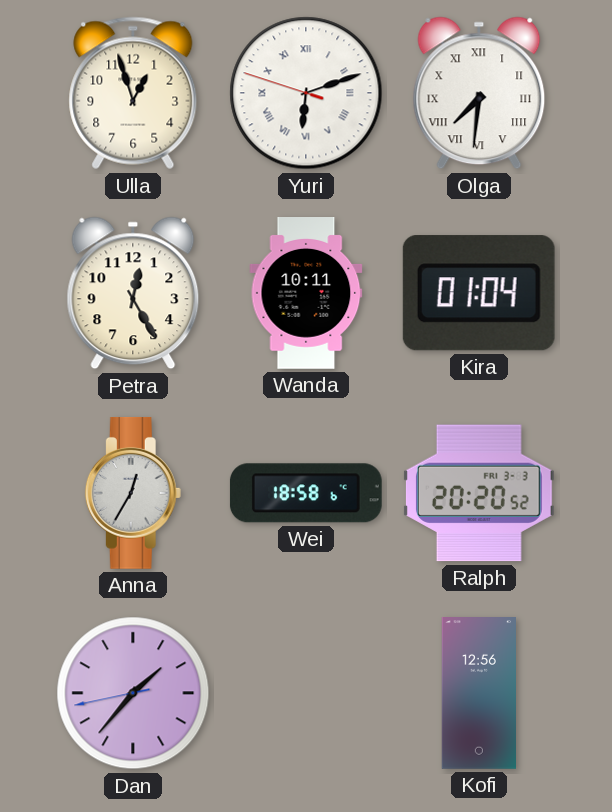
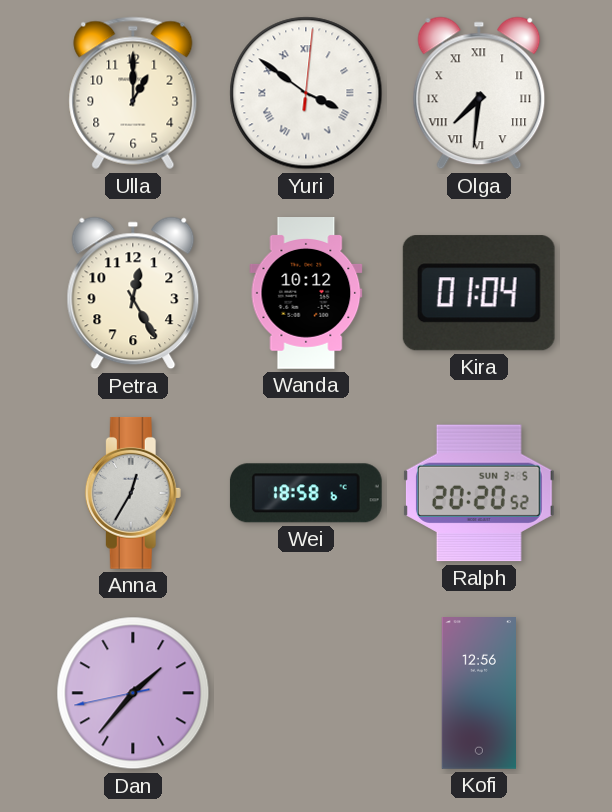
Ulla: 12:57 -> 1:00
Yuri: 6:11 -> 3:51
Wanda: 10:11 -> 10:12
Ralph date: FRI 3-3 -> SUN 3-5
